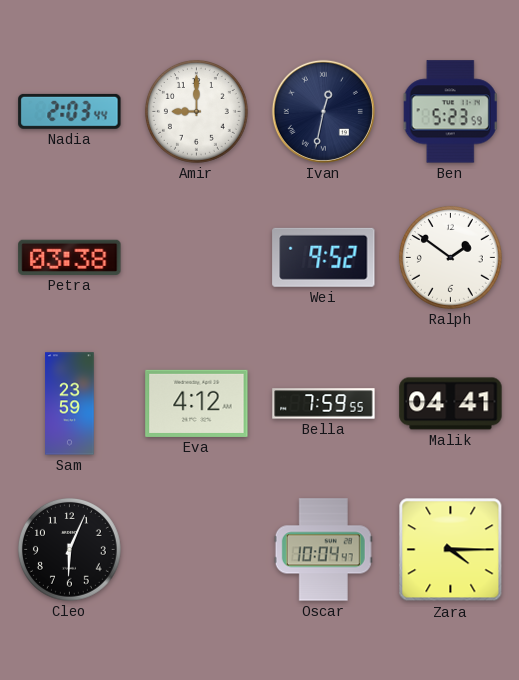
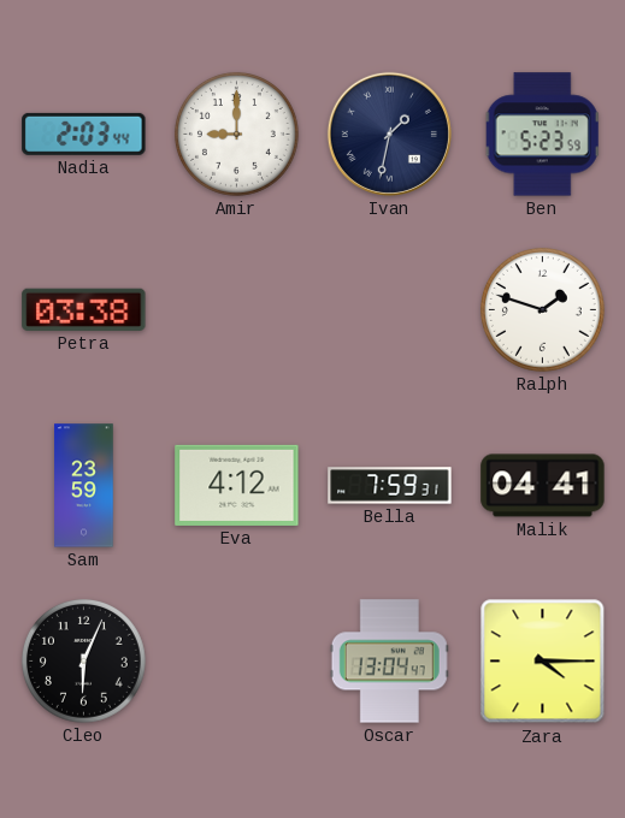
Ivan: 12:32 -> 1:32
Wei: 9:52 -> none
Ralph: 1:51 -> 1:48
Bella: 7:59:55 -> 7:59:31
Oscar: 10:04 -> 13:04
